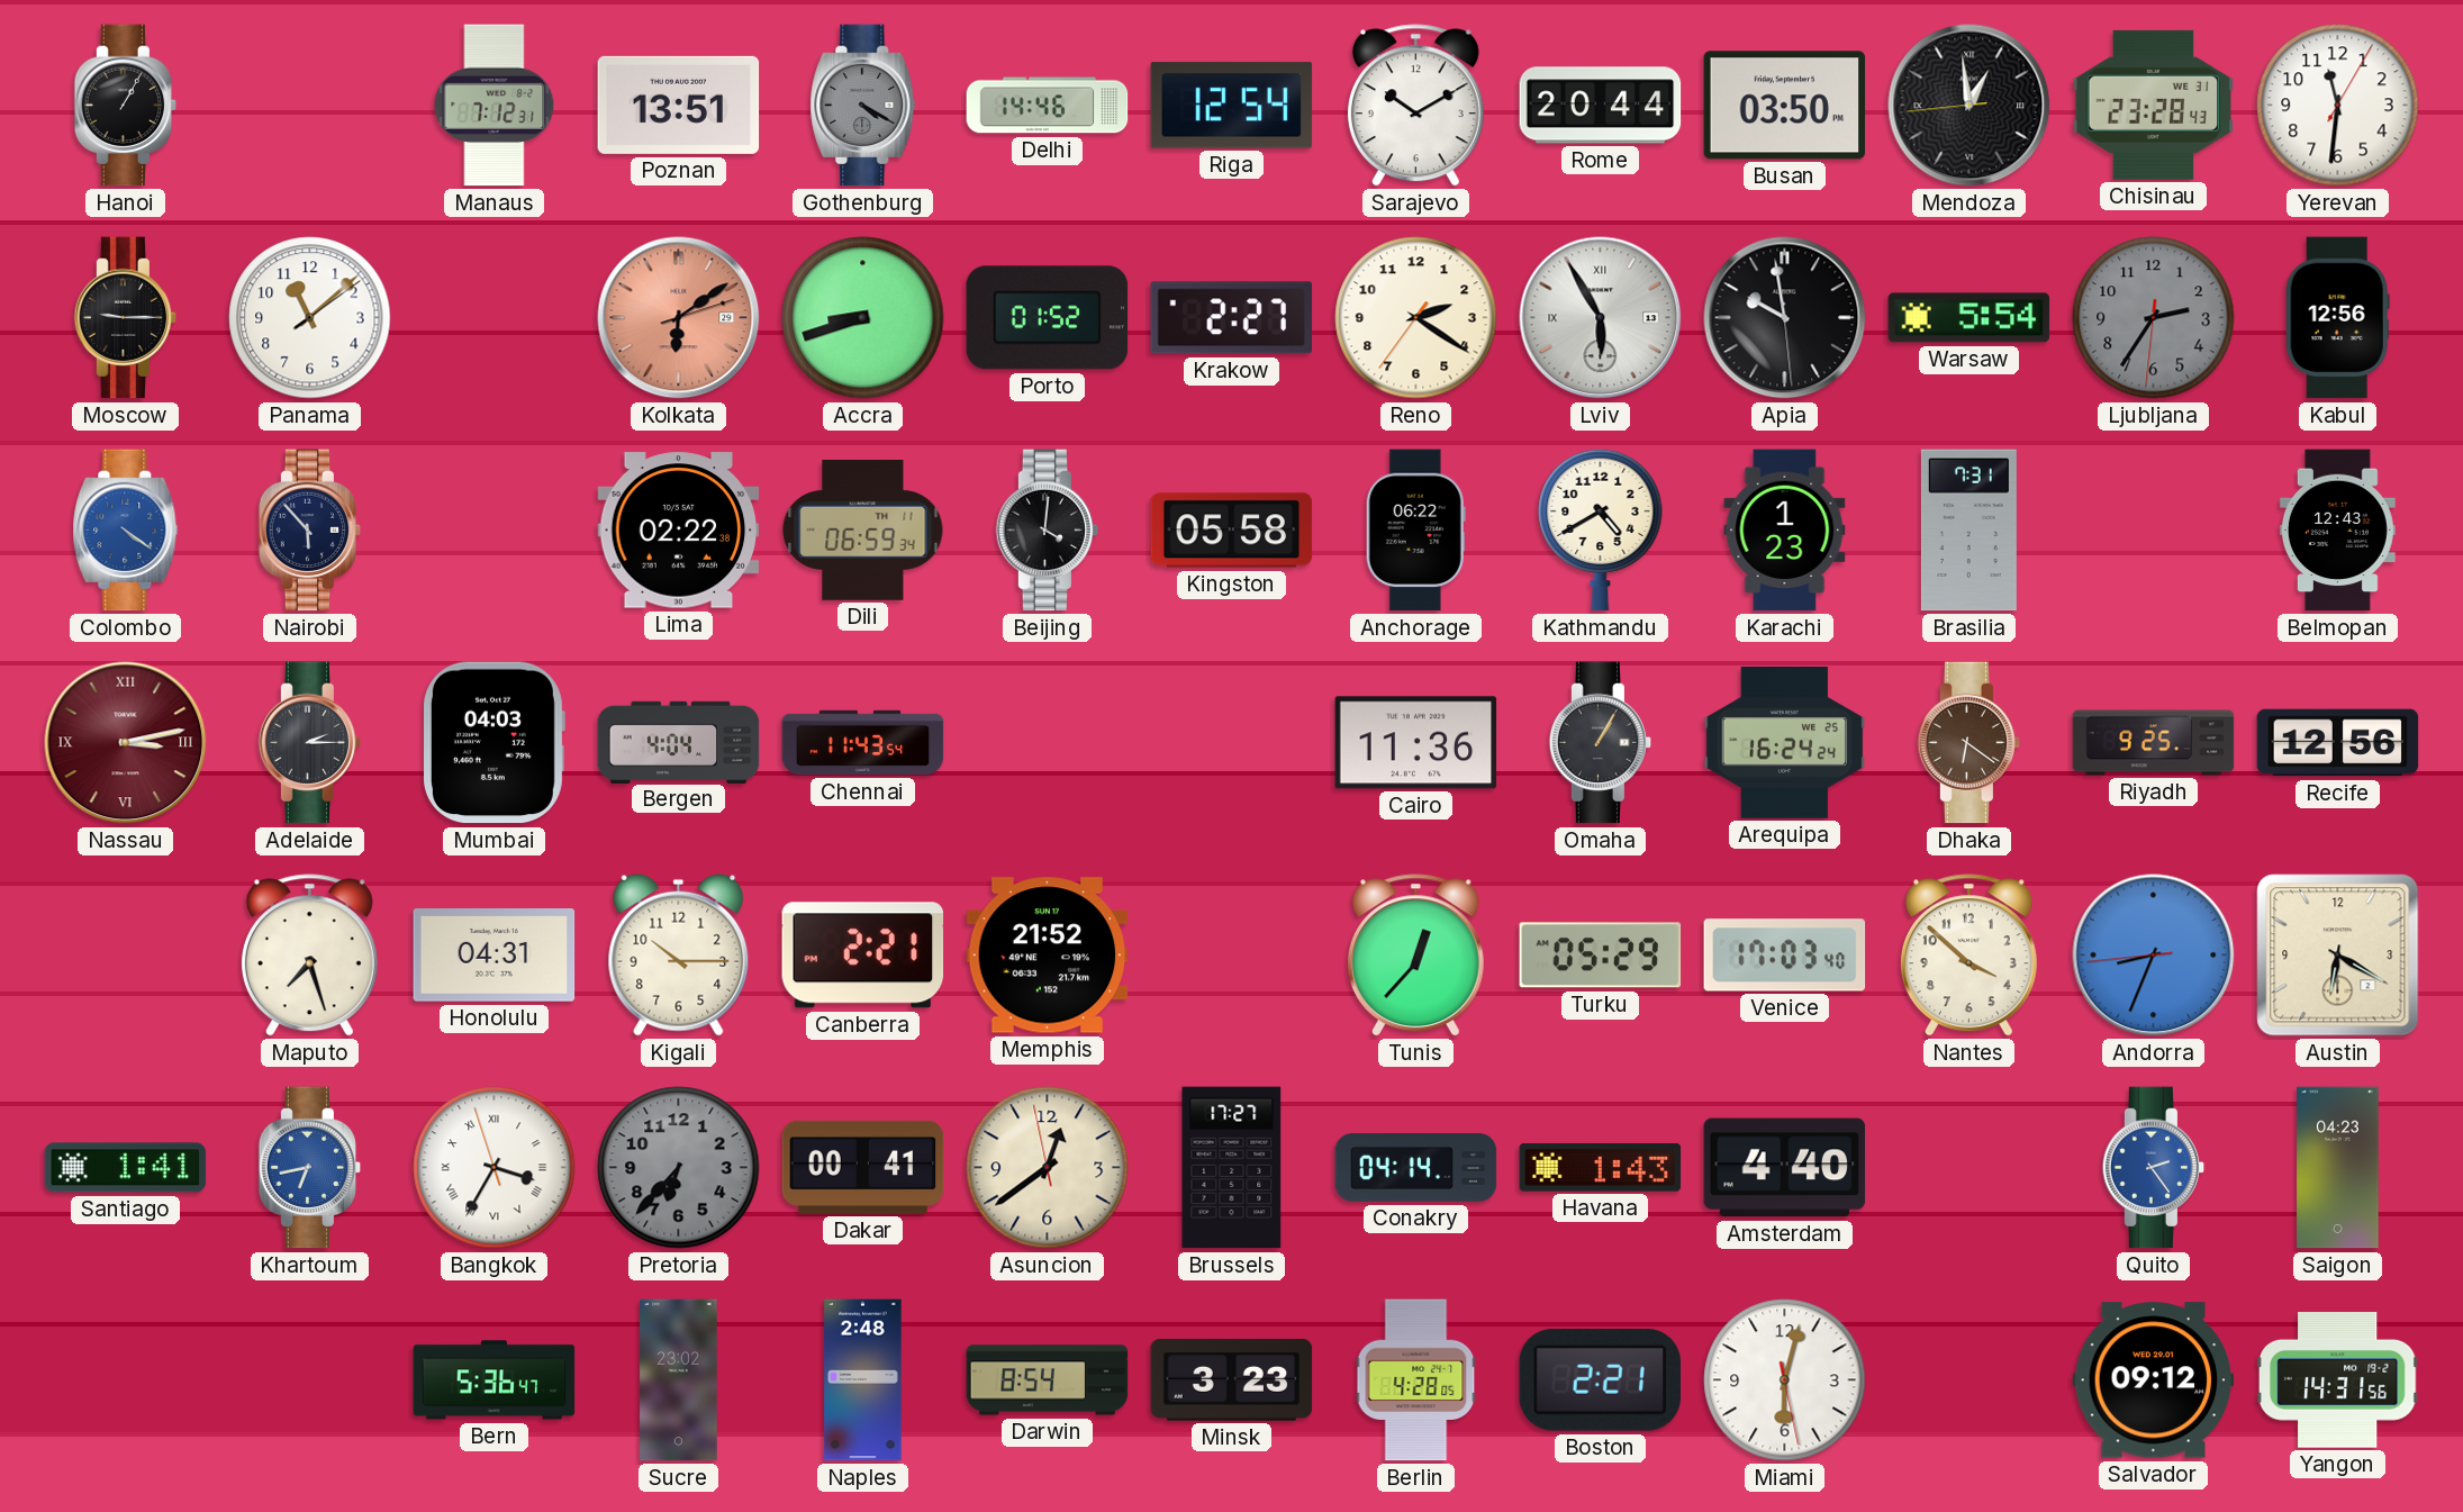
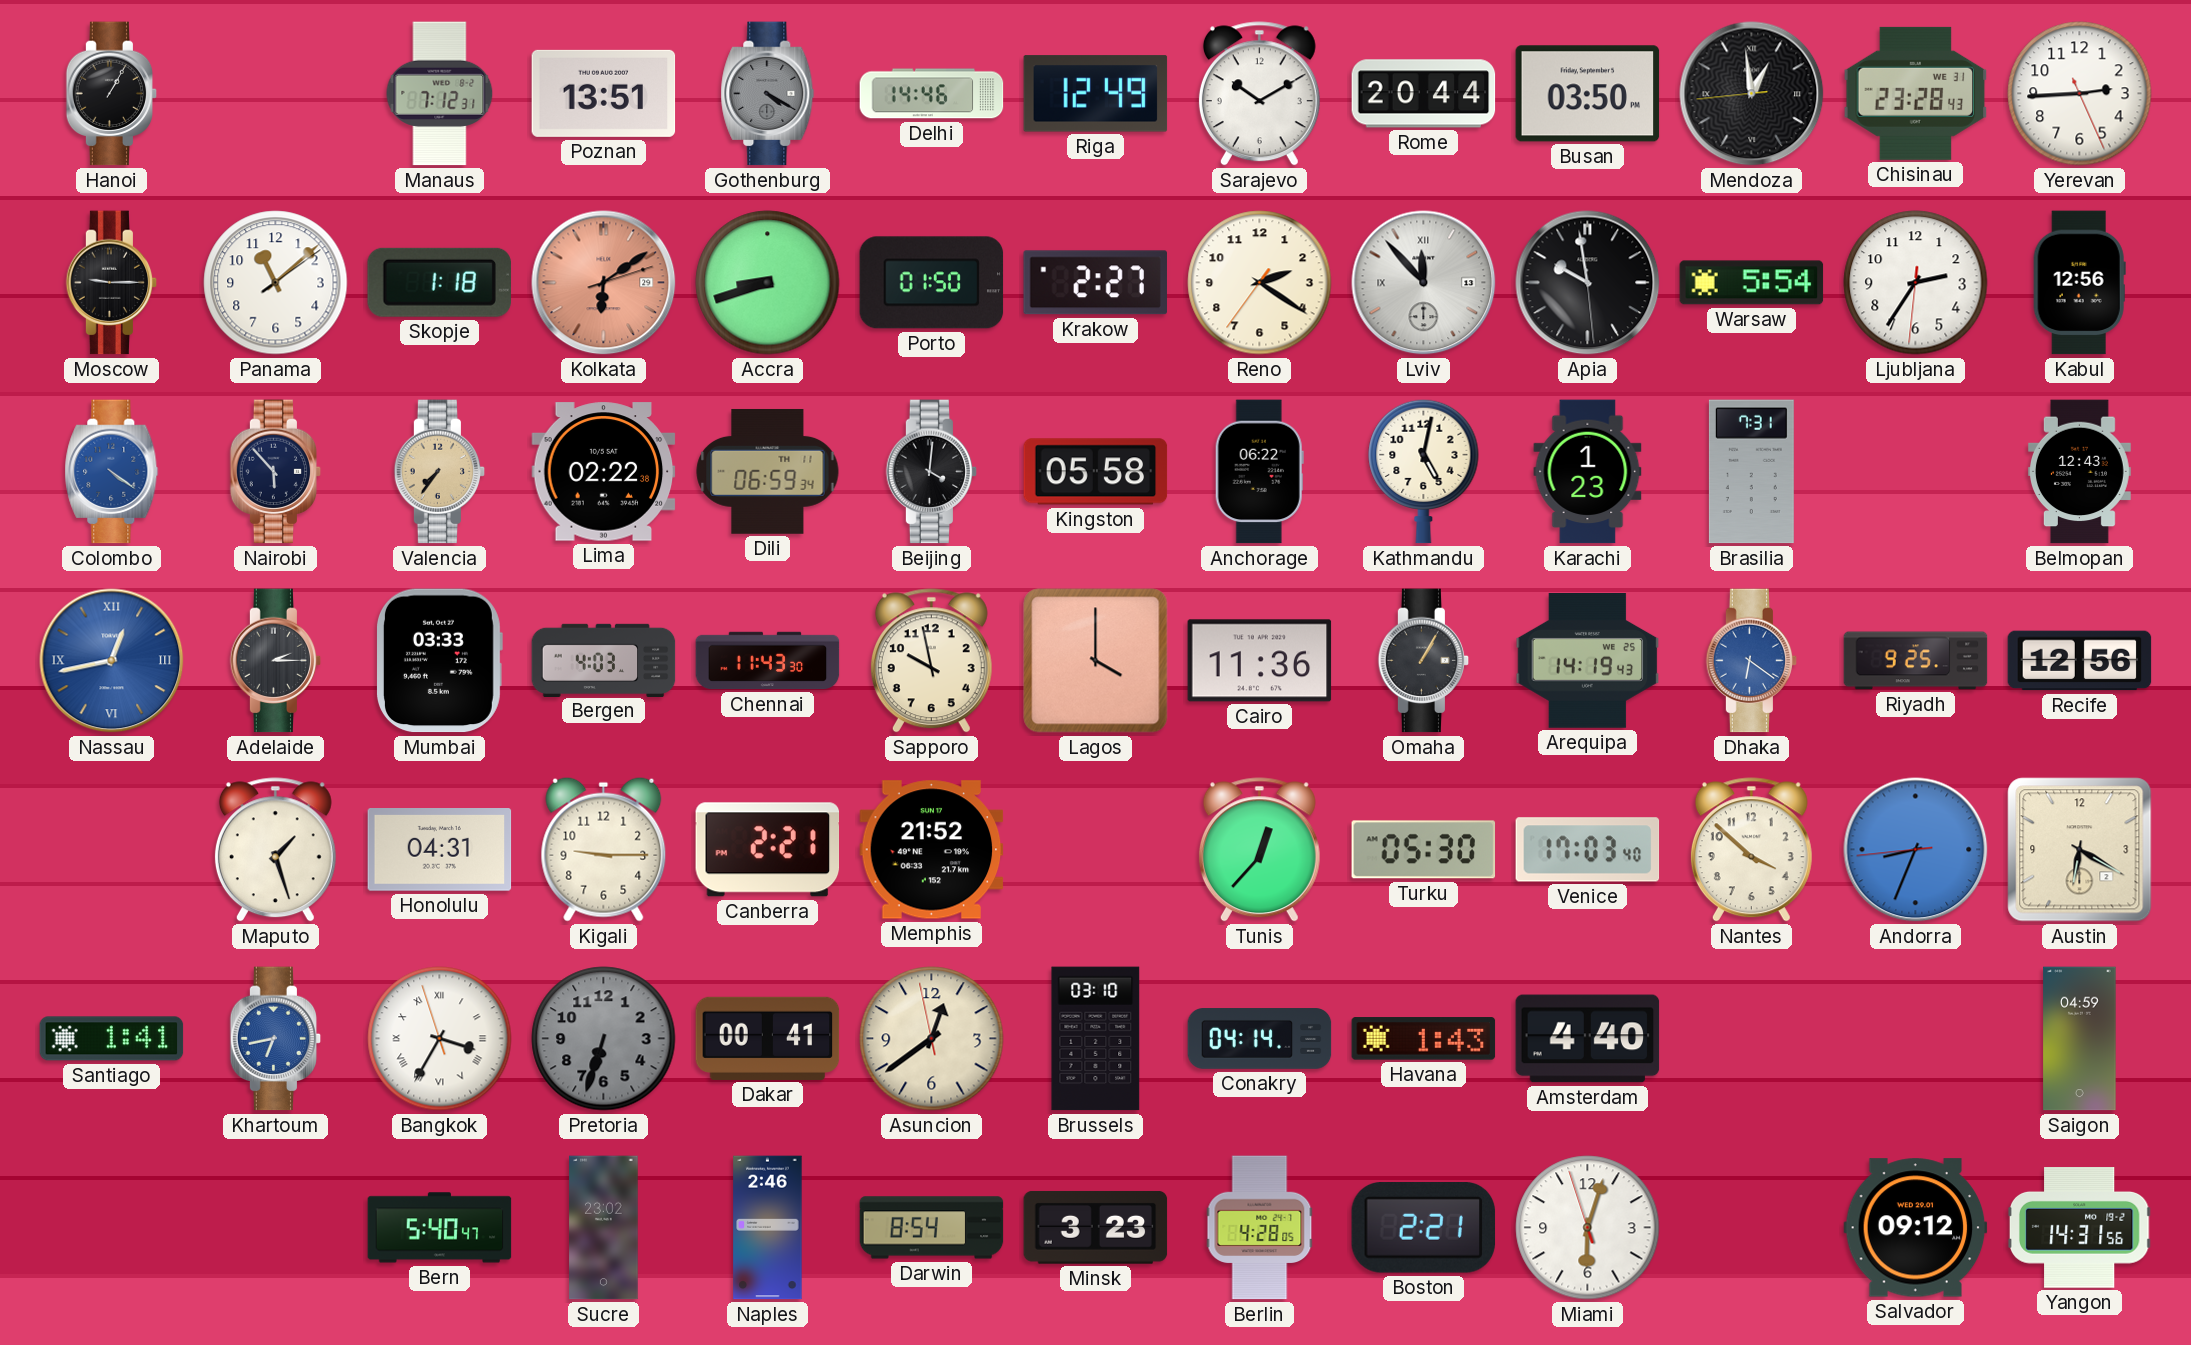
Riga: 12:54 -> 12:49
Yerevan: 11:31 -> 2:44
Skopje: none -> 1:18
Porto: 01:52 -> 01:50
Lviv: 5:55 -> 11:53
Ljubljana dial: grey -> white
Valencia: none -> 7:36
Kathmandu: 4:40 -> 5:02
Nassau: 3:13 -> 12:43
Nassau dial: burgundy -> blue
Mumbai: 04:03 -> 03:33
Bergen: 4:04 -> 4:03
Chennai: 11:43:54 -> 11:43:30
Sapporo: none -> 9:58
Lagos: none -> 4:00
Arequipa: 16:24 -> 14:19
Dhaka dial: brown -> blue
Maputo: 7:27 -> 1:27
Kigali: 10:15 -> 9:15
Turku: 05:29 -> 05:30
Pretoria: 6:37 -> 6:33
Brussels: 17:27 -> 03:10
Quito: 2:24 -> none
Saigon: 04:23 -> 04:59
Bern: 5:36 -> 5:40
Naples: 2:48 -> 2:46
Miami: 6:02:28 -> 6:02:57
